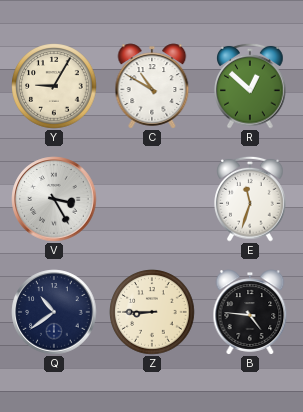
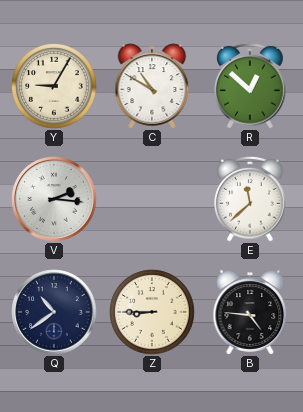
V: 3:25 -> 2:16
E: 11:33 -> 11:38
